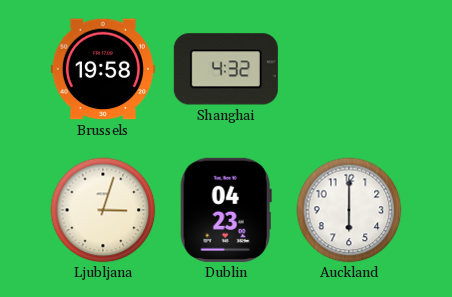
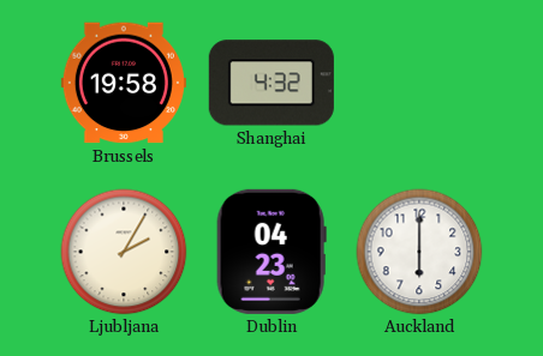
Ljubljana: 3:03 -> 2:05
